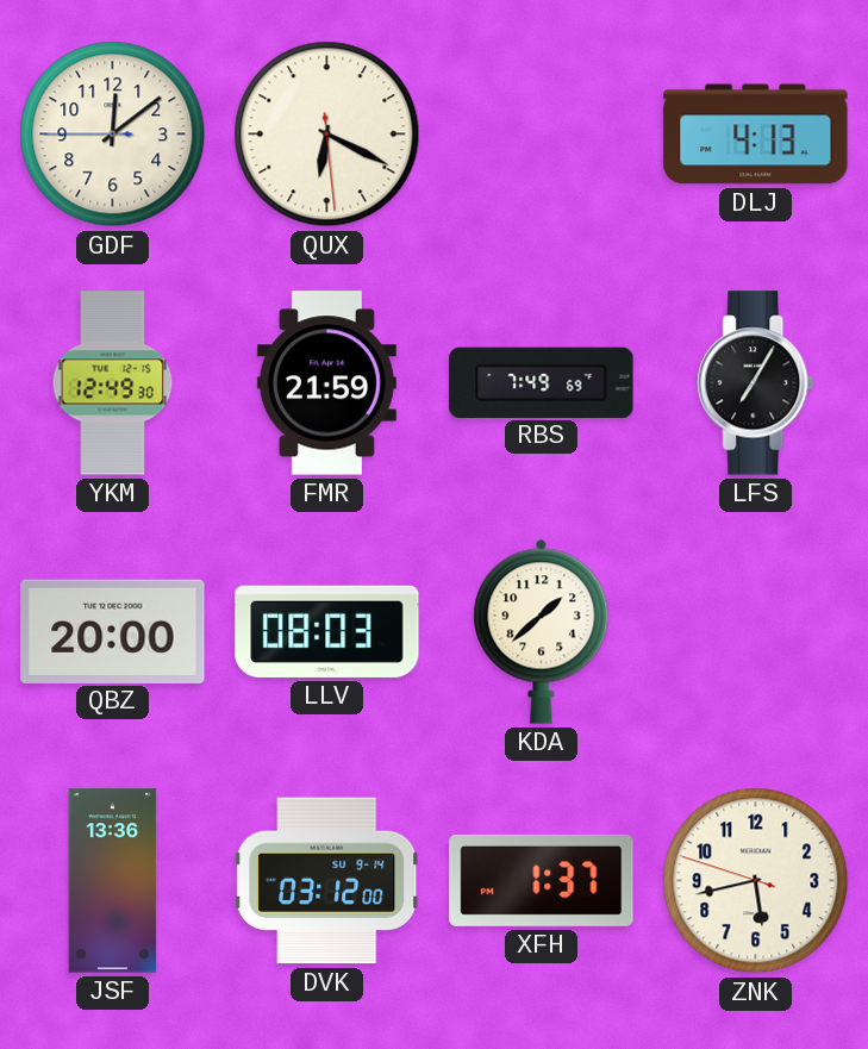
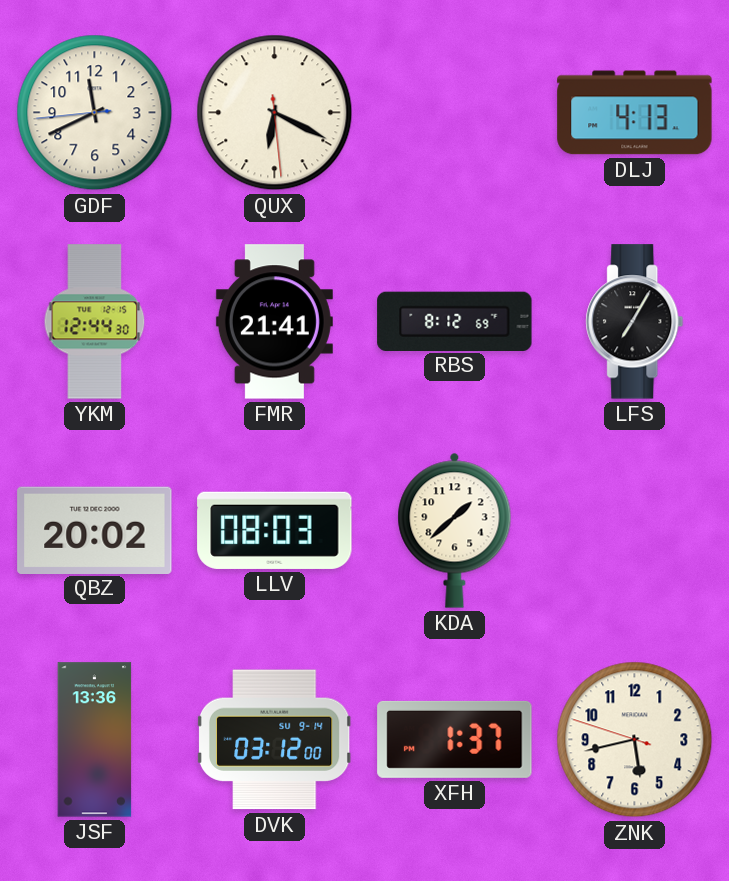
GDF: 12:08 -> 11:40
YKM: 12:49 -> 12:44
FMR: 21:59 -> 21:41
RBS: 7:49 -> 8:12
QBZ: 20:00 -> 20:02
